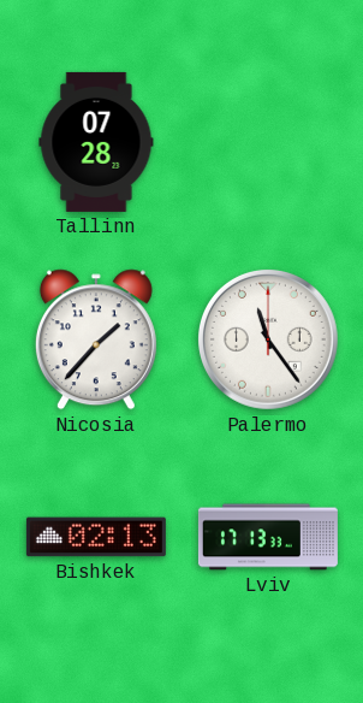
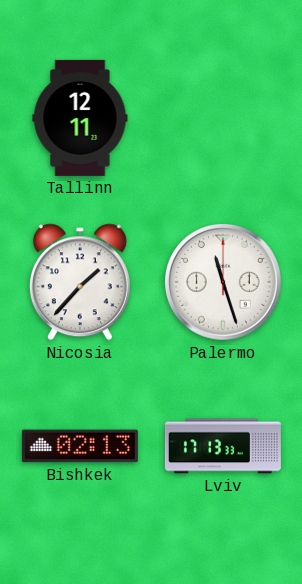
Tallinn: 07:28 -> 12:11
Palermo: 11:24 -> 11:27
